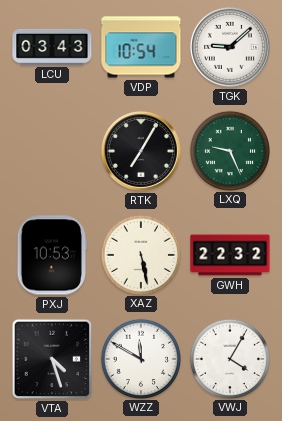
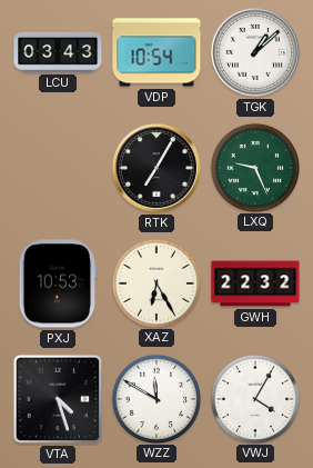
TGK: 9:08 -> 1:08
XAZ: 5:28 -> 6:25
